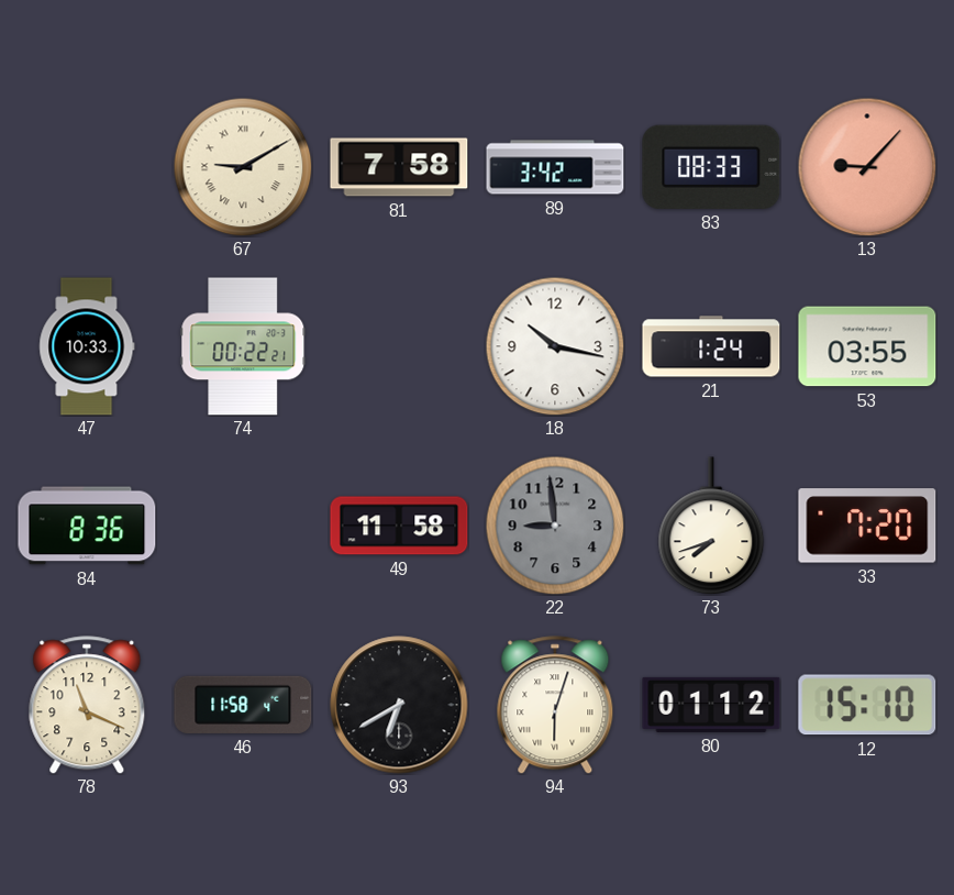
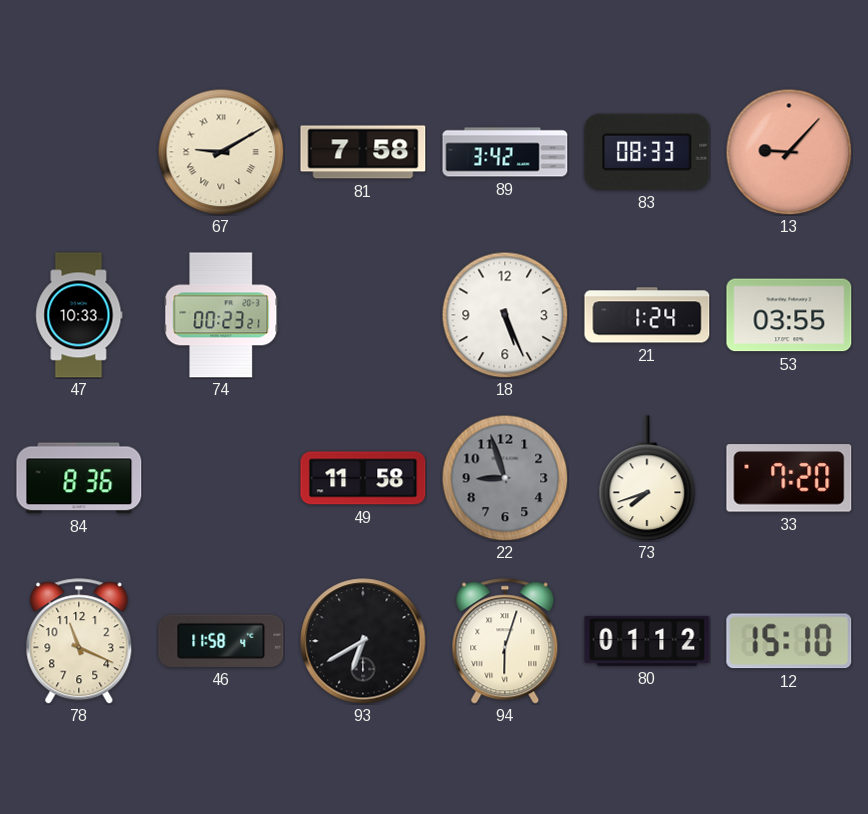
74: 00:22 -> 00:23
18: 10:17 -> 5:26
22: 8:59 -> 8:57
